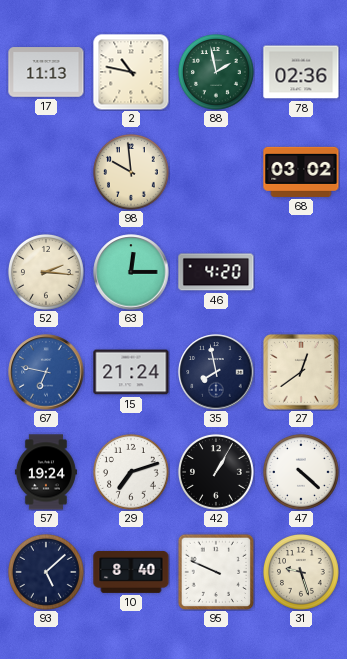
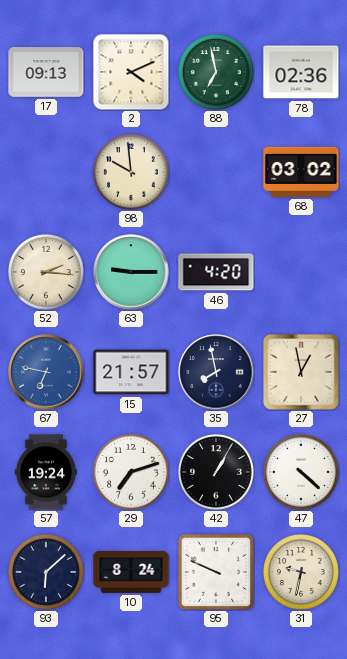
17: 11:13 -> 09:13
2: 10:47 -> 4:11
88: 1:58 -> 6:58
63: 12:15 -> 9:15
15: 21:24 -> 21:57
27: 12:39 -> 12:58
93: 5:08 -> 6:08
10: 8:40 -> 8:24
31: 9:27 -> 9:32
